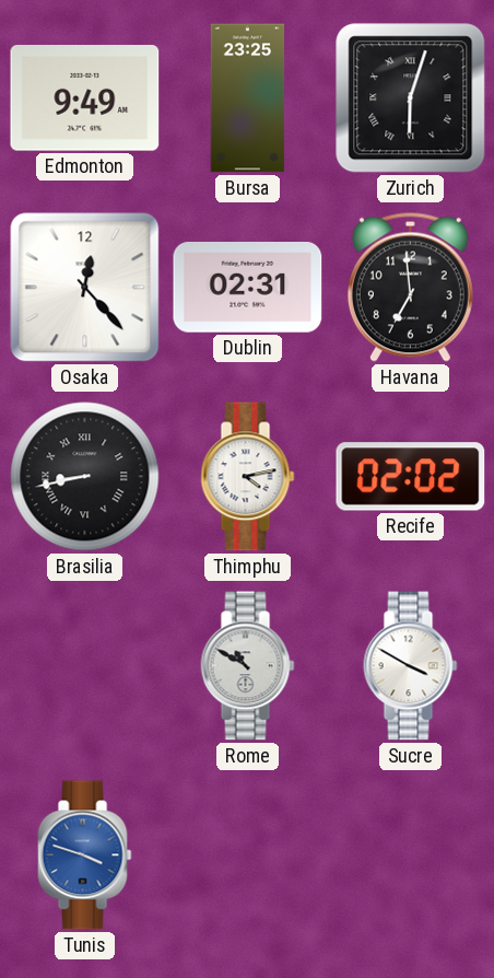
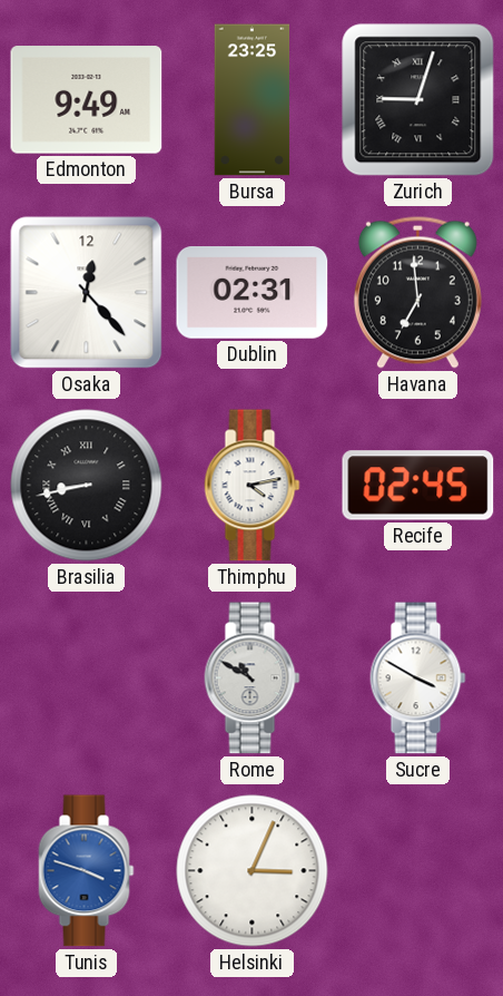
Zurich: 6:03 -> 9:03
Recife: 02:02 -> 02:45
Helsinki: none -> 3:04
